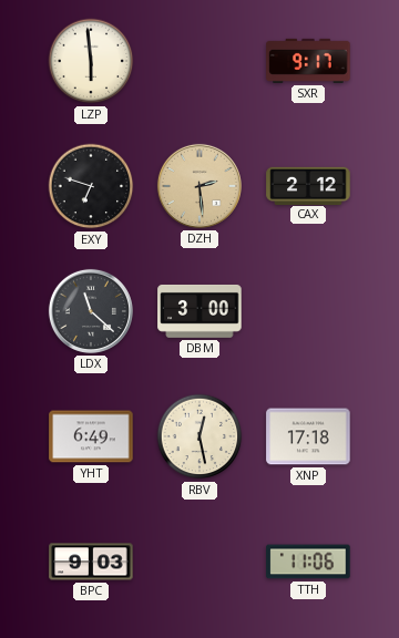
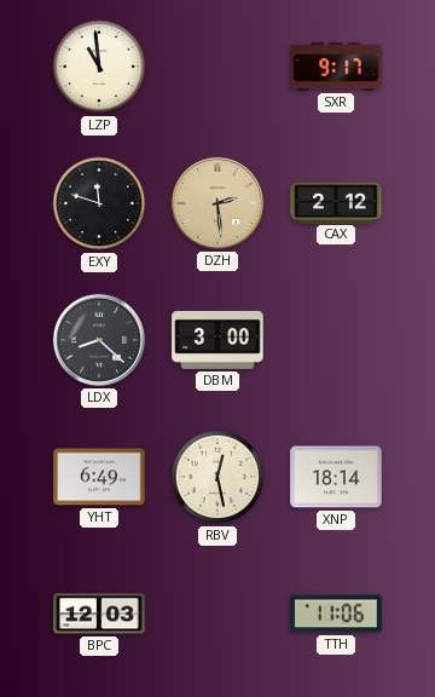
LZP: 5:59 -> 10:59
EXY: 6:48 -> 11:48
LDX: 11:22 -> 8:22
XNP: 17:18 -> 18:14
BPC: 9:03 -> 12:03
